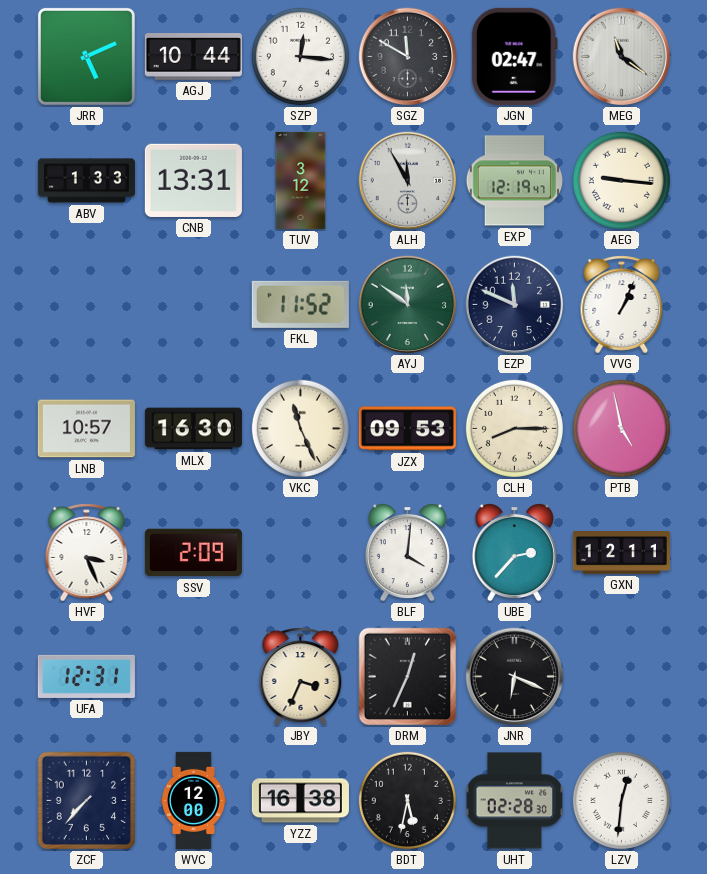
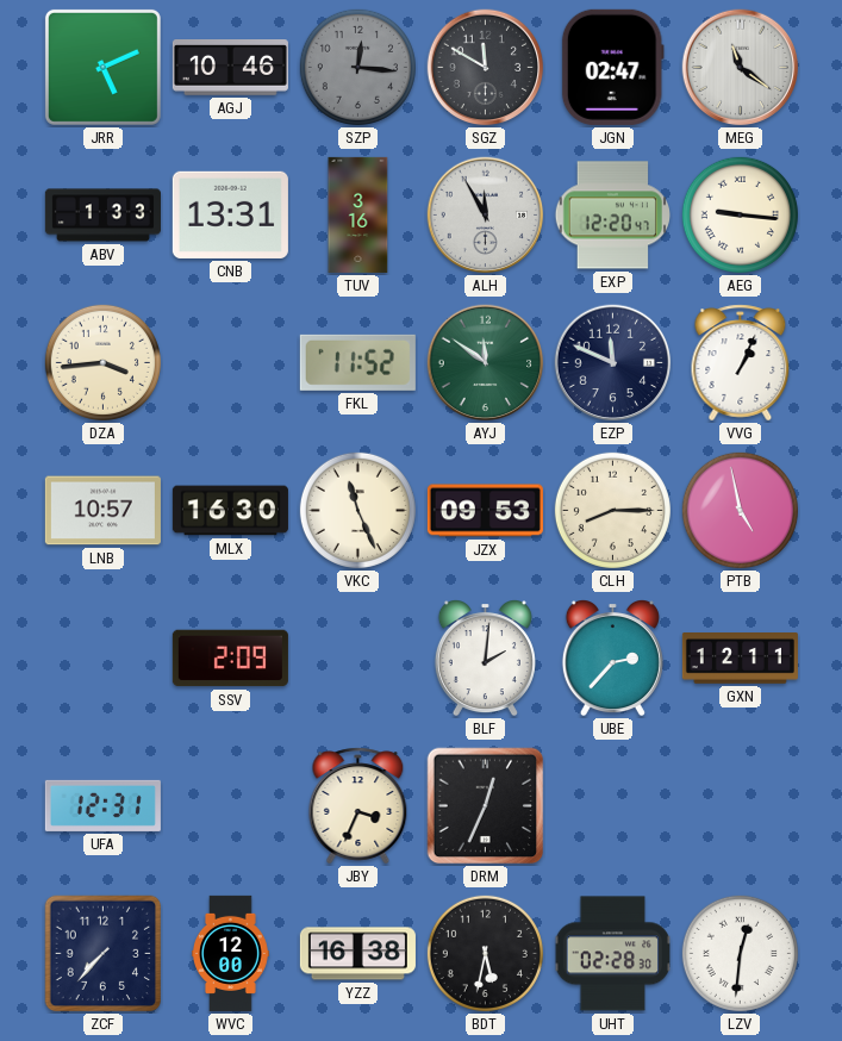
AGJ: 10:44 -> 10:46
SZP dial: white -> grey
TUV: 3:12 -> 3:16
EXP: 12:19 -> 12:20
DZA: none -> 3:44
HVF: 3:26 -> none
BLF: 4:01 -> 2:01
JNR: 6:19 -> none
